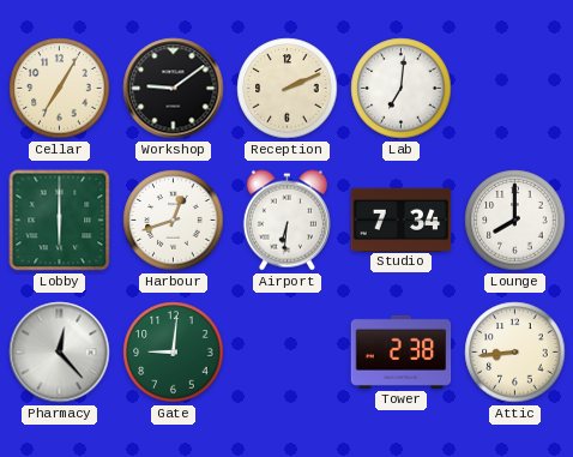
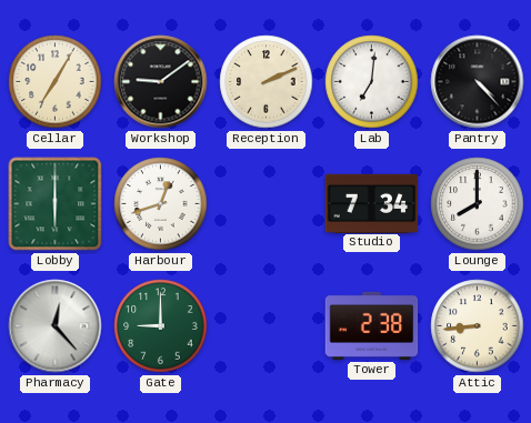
Pantry: none -> 4:23
Airport: 6:31 -> none
Gate: 9:01 -> 9:00
